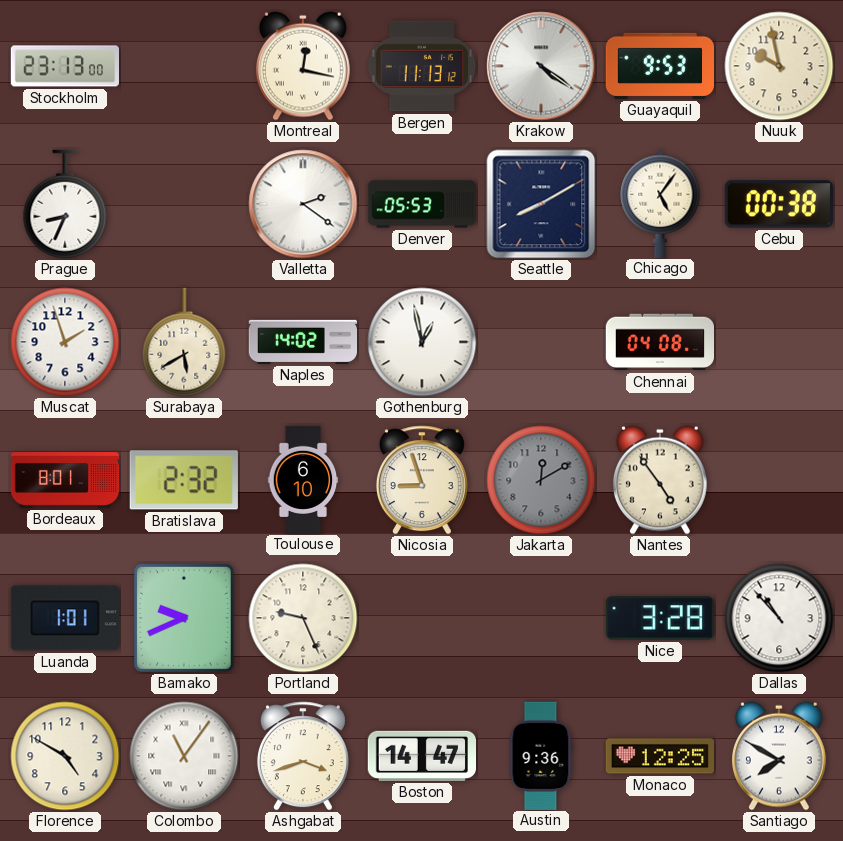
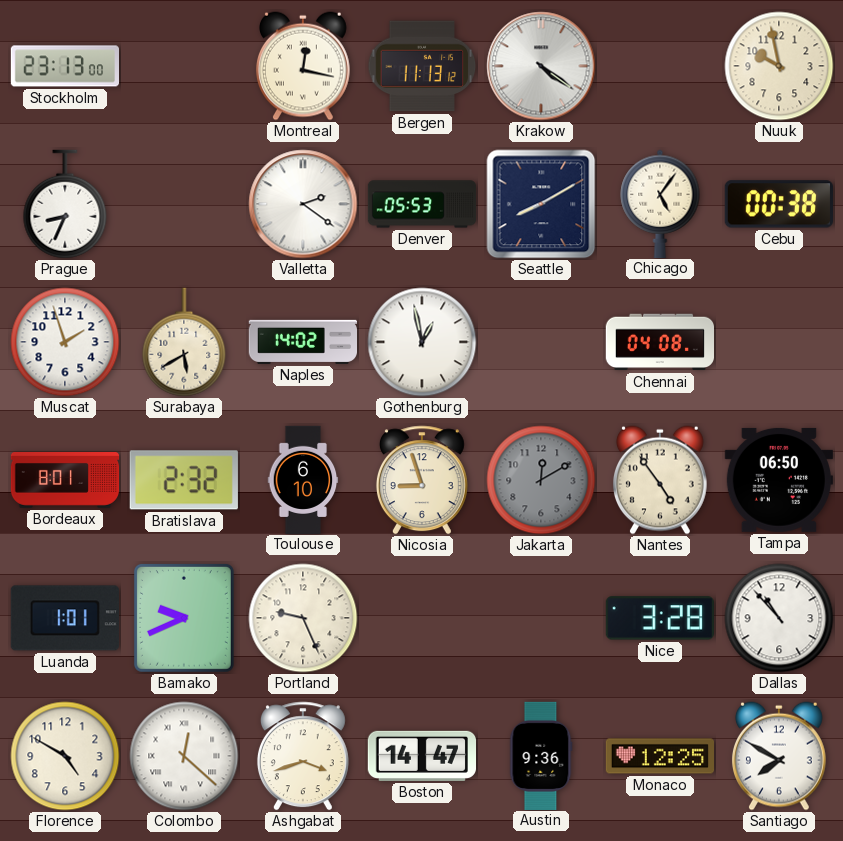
Guayaquil: 9:53 -> none
Tampa: none -> 06:50
Colombo: 11:06 -> 12:22
